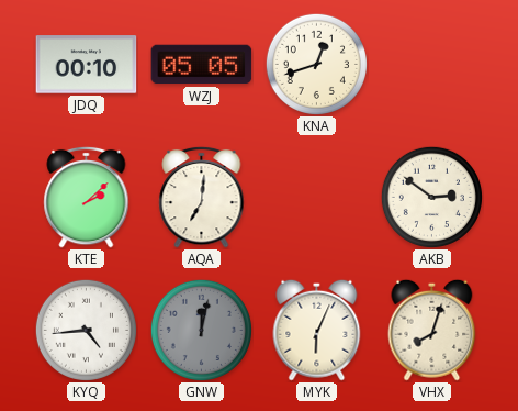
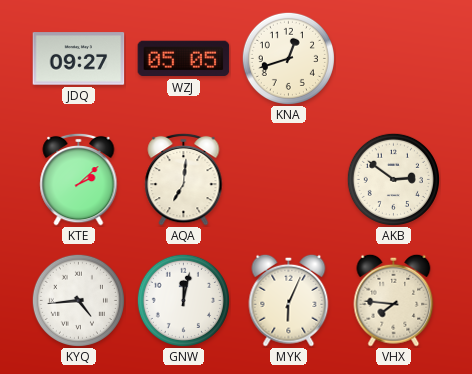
JDQ: 00:10 -> 09:27
GNW dial: grey -> white
VHX: 8:03 -> 7:46
